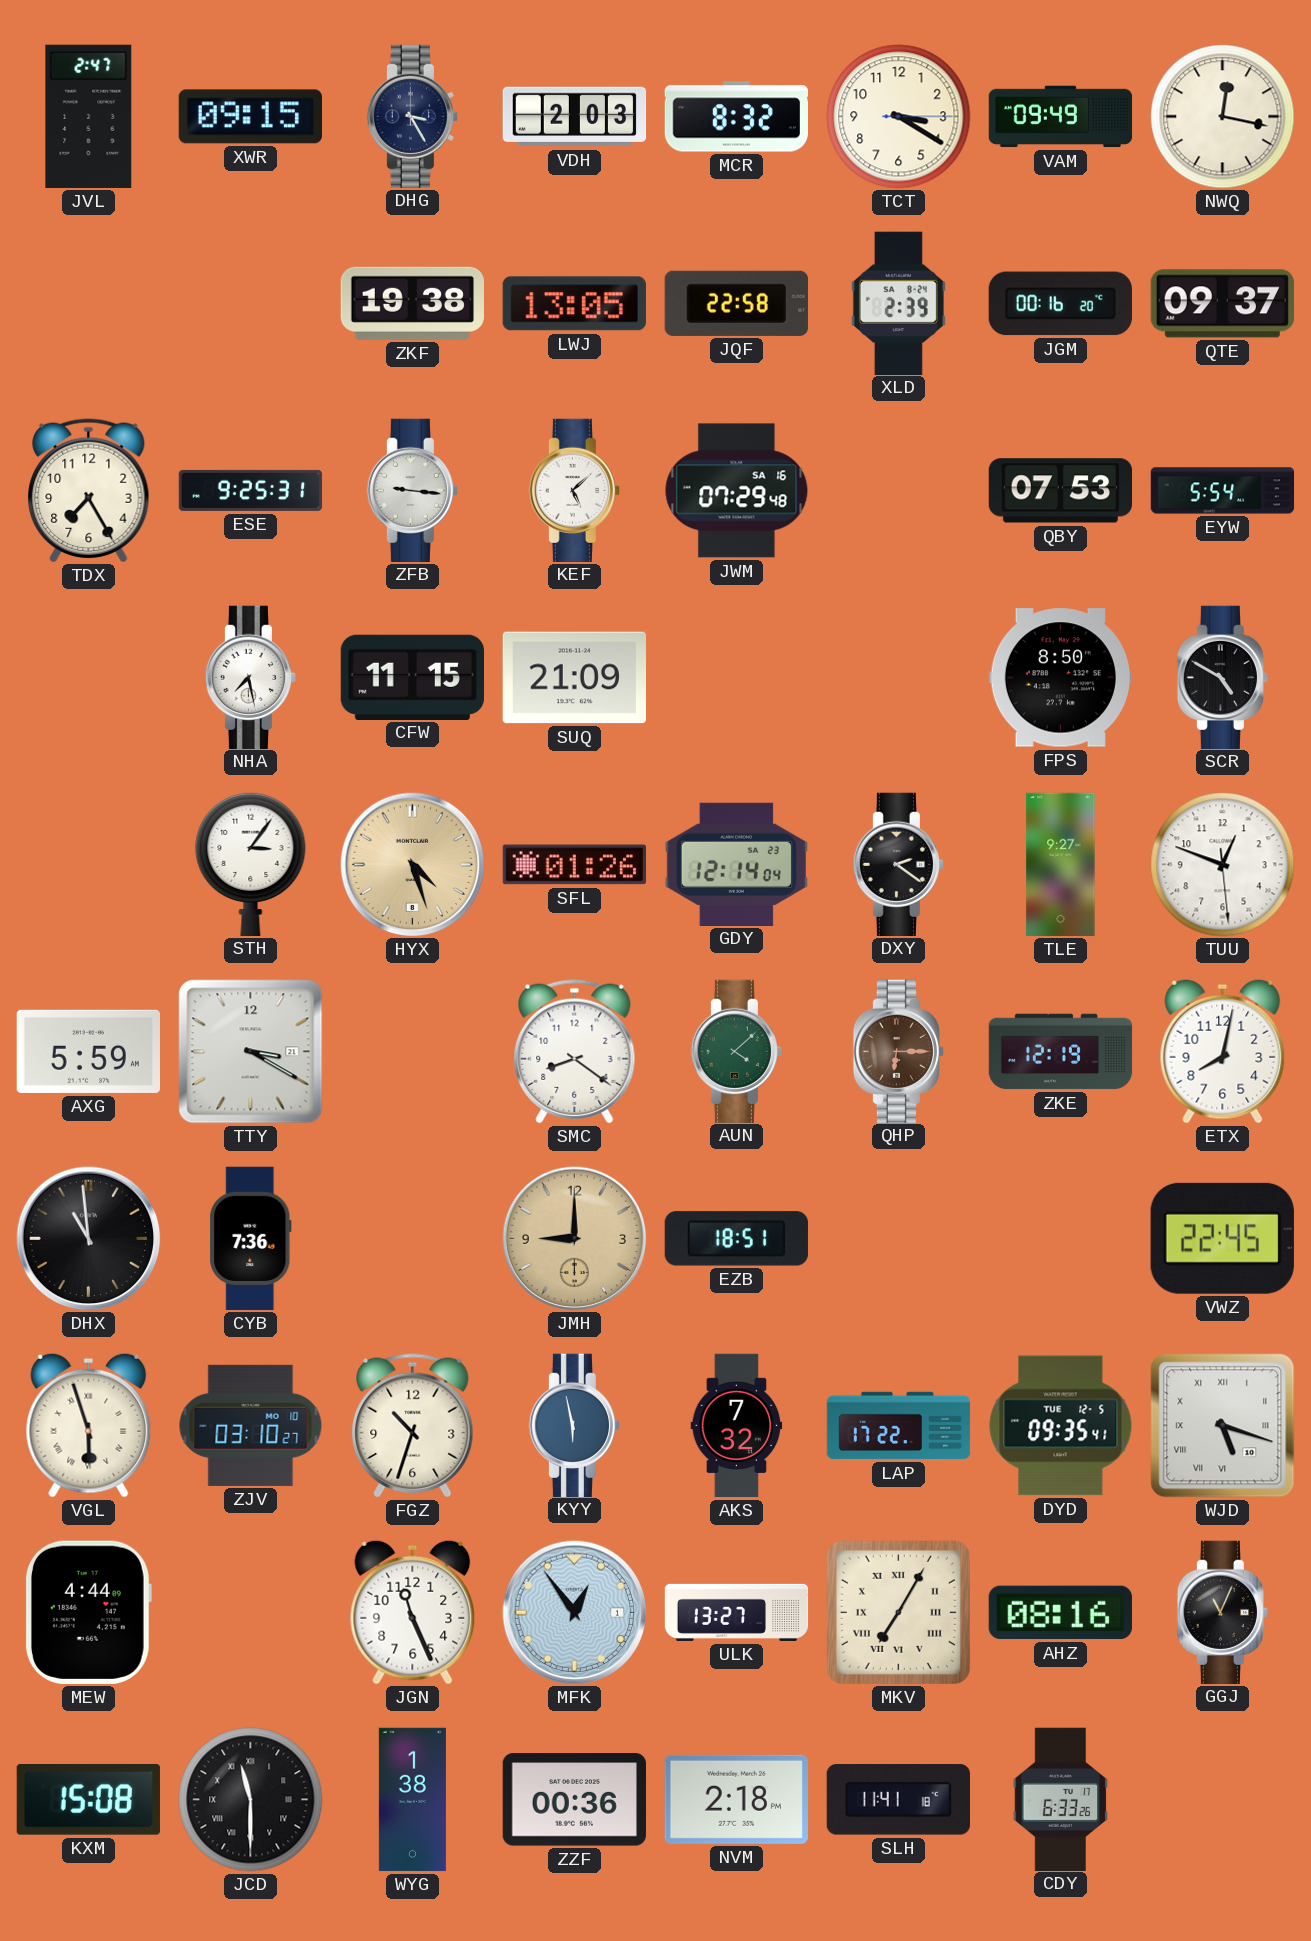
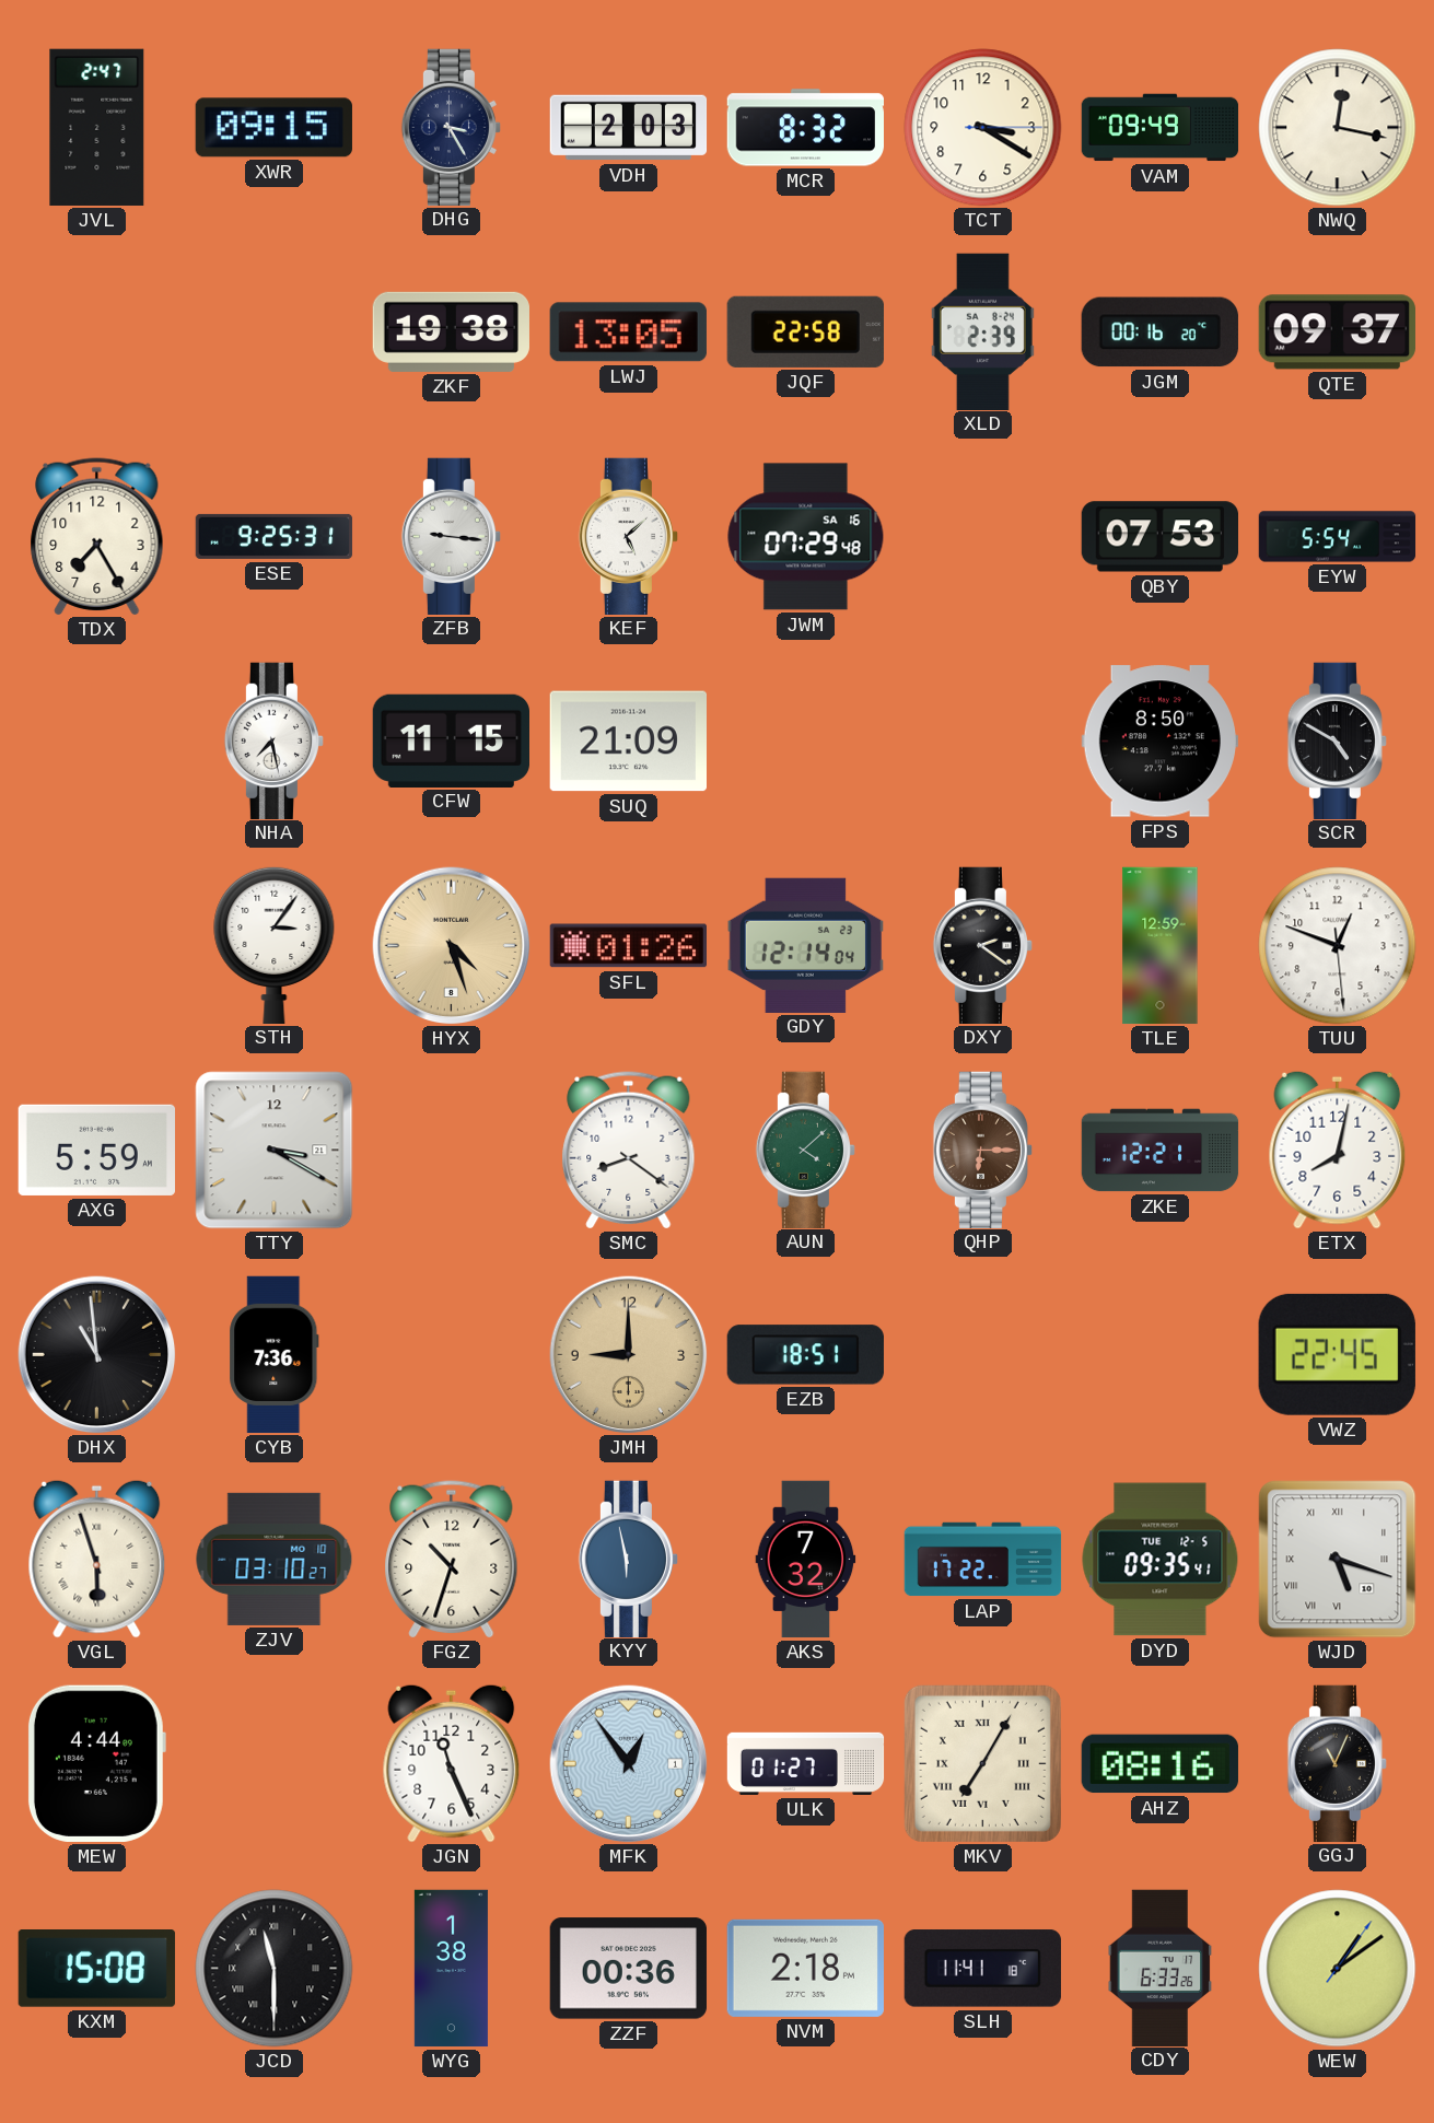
TLE: 9:27 -> 12:59
ZKE: 12:19 -> 12:21
ULK: 13:27 -> 01:27
WEW: none -> 1:09
